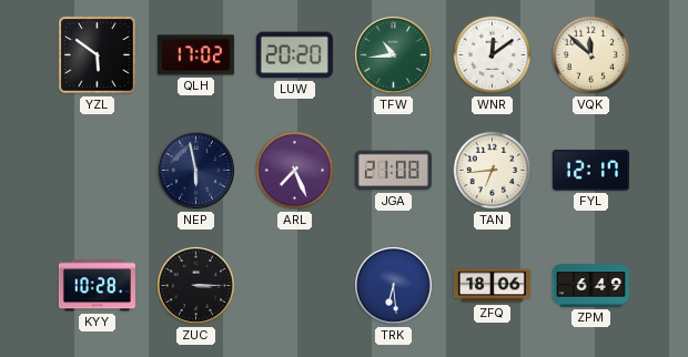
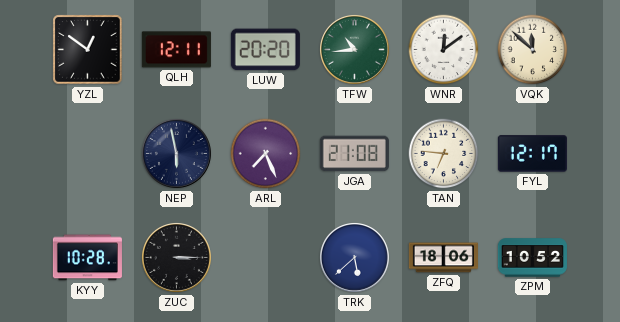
YZL: 5:51 -> 12:51
QLH: 17:02 -> 12:11
TAN: 6:44 -> 6:46
TRK: 6:29 -> 5:38
ZPM: 6:49 -> 10:52
